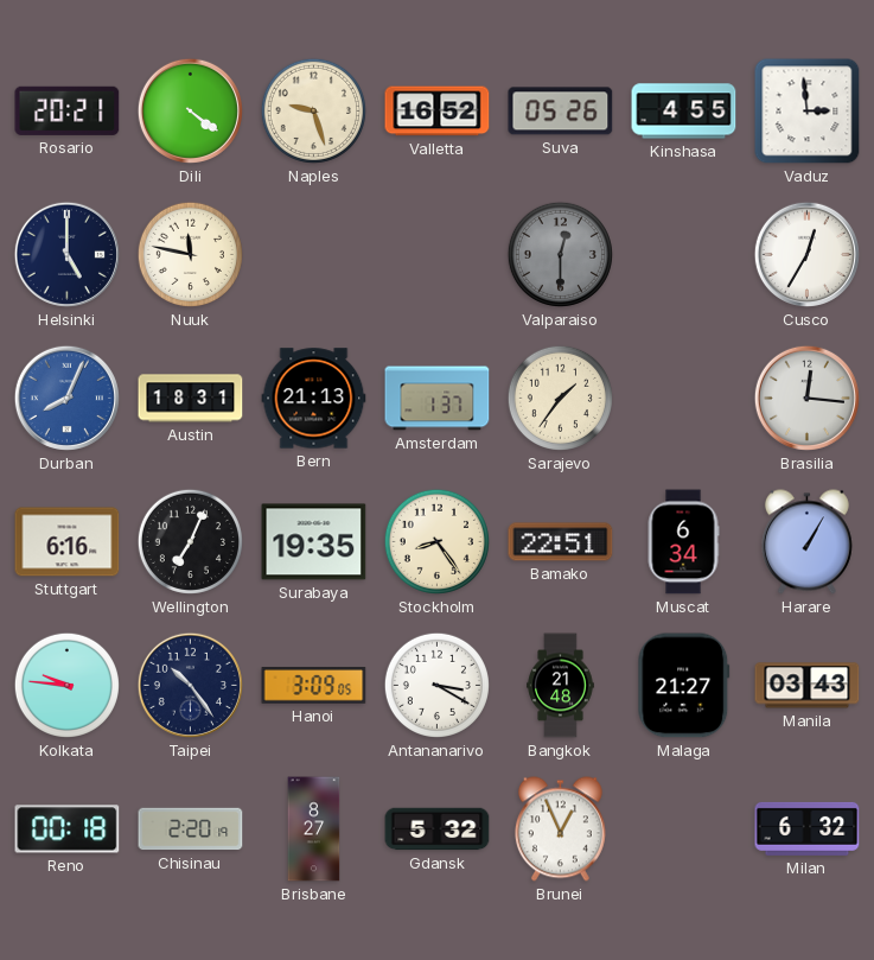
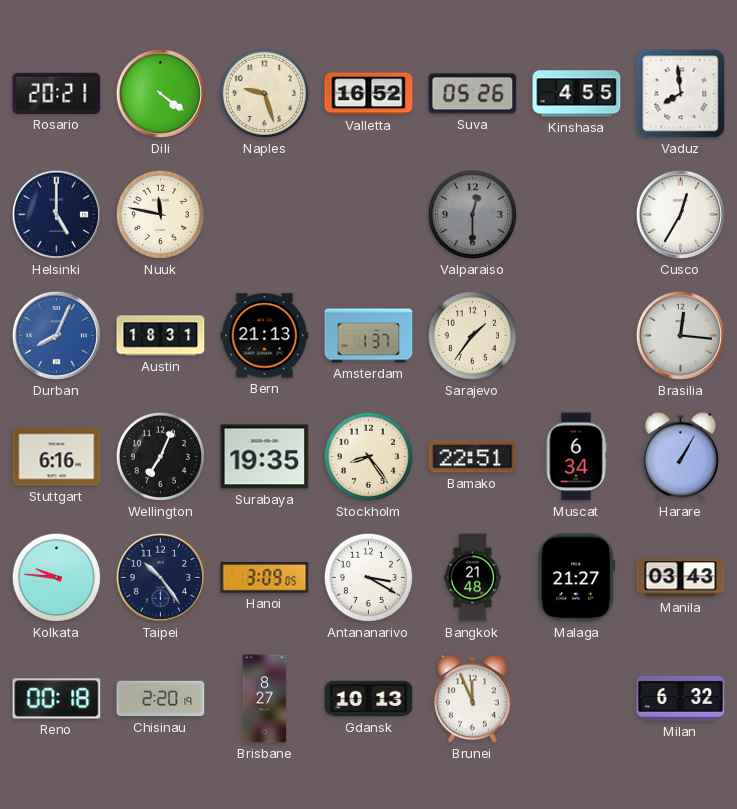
Vaduz: 2:59 -> 7:59
Gdansk: 5:32 -> 10:13
Brunei: 12:56 -> 11:56
